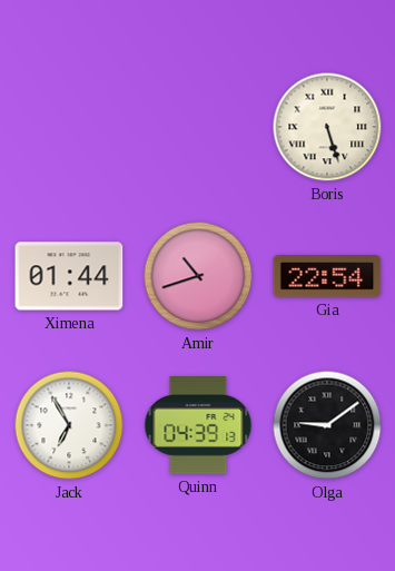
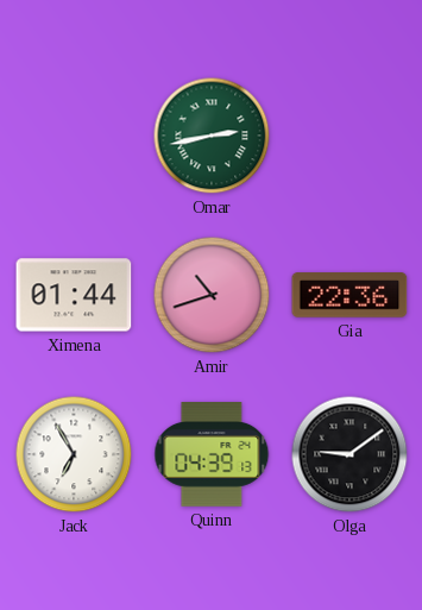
Omar: none -> 2:43
Boris: 5:27 -> none
Gia: 22:54 -> 22:36
